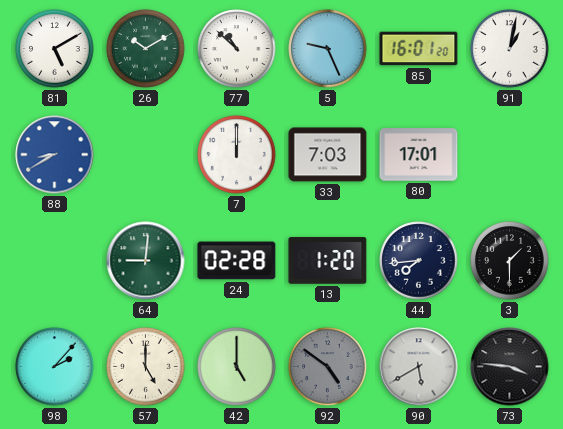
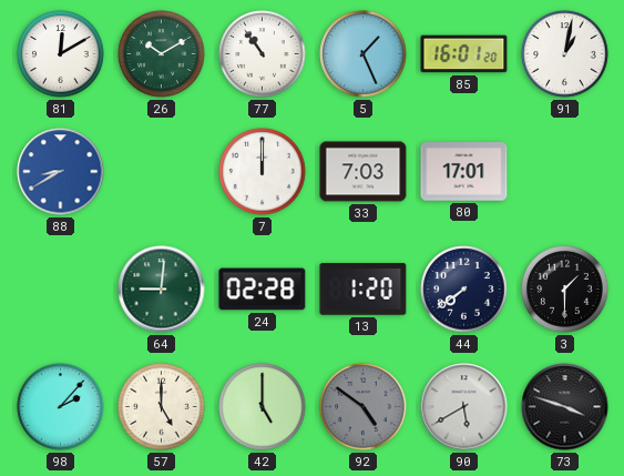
81: 5:10 -> 12:10
77: 10:52 -> 10:54
5: 9:26 -> 1:26
44: 7:44 -> 7:39
73: 3:46 -> 3:48
